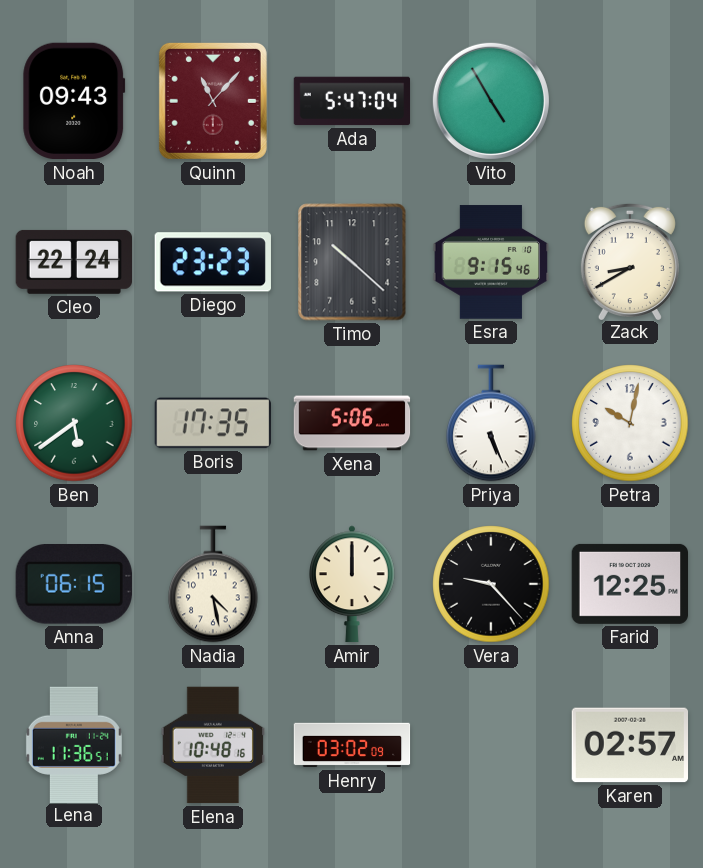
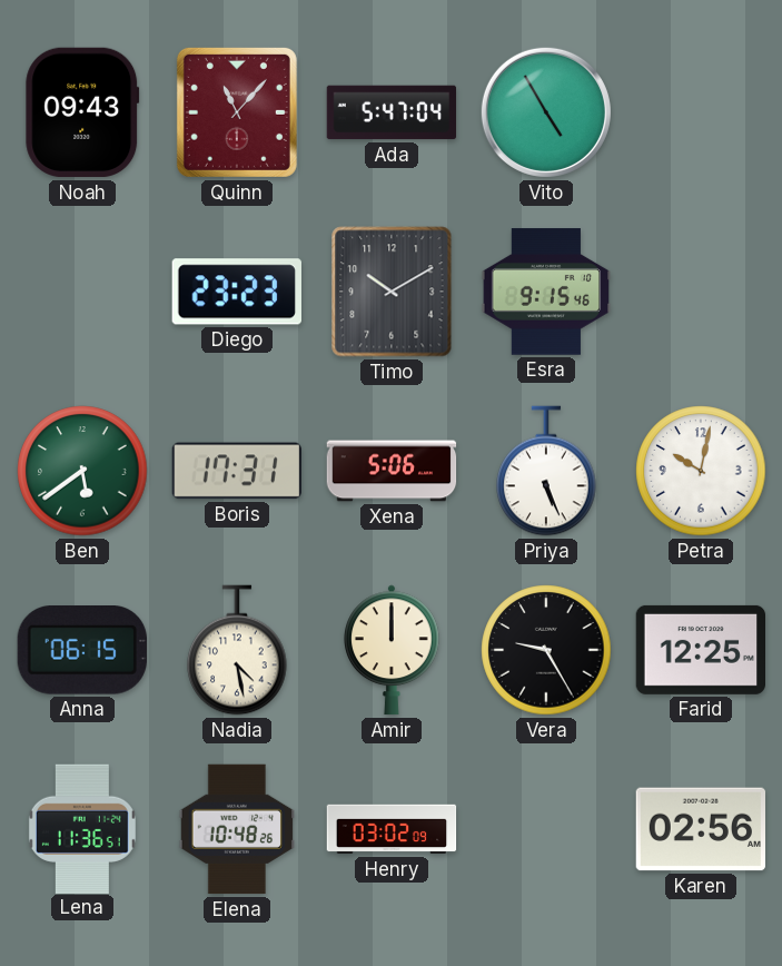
Cleo: 22:24 -> none
Timo: 10:22 -> 10:10
Zack: 8:40 -> none
Boris: 17:35 -> 17:31
Vera: 9:23 -> 9:25
Elena: 10:48:16 -> 10:48:26
Karen: 02:57 -> 02:56
